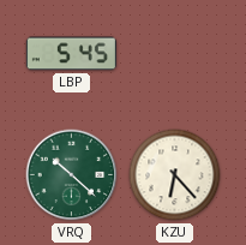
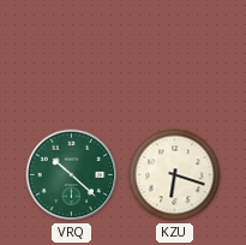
LBP: 5:45 -> none
KZU: 6:23 -> 6:18
